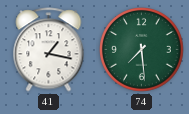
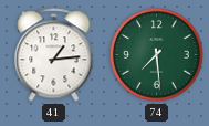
41: 1:17 -> 1:14
